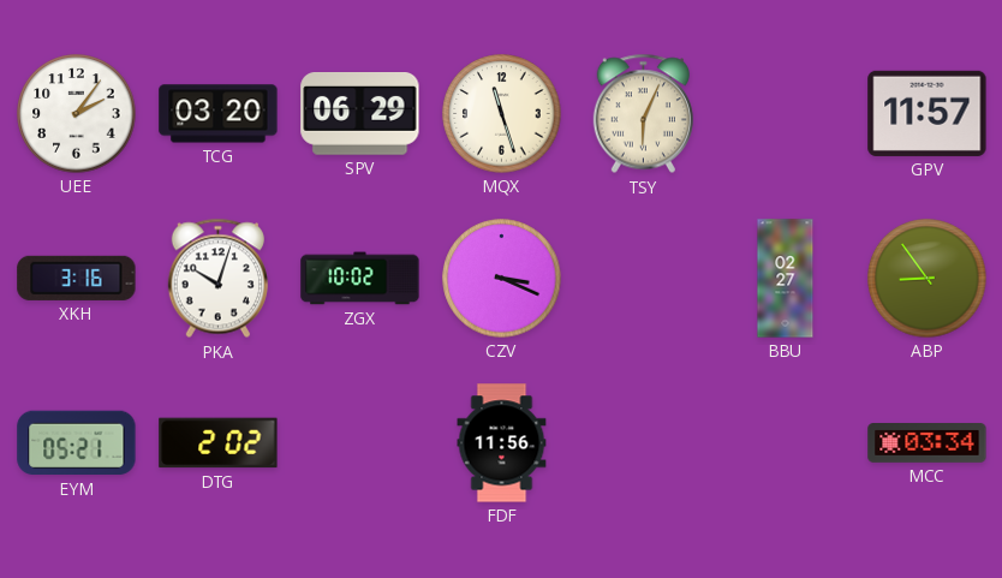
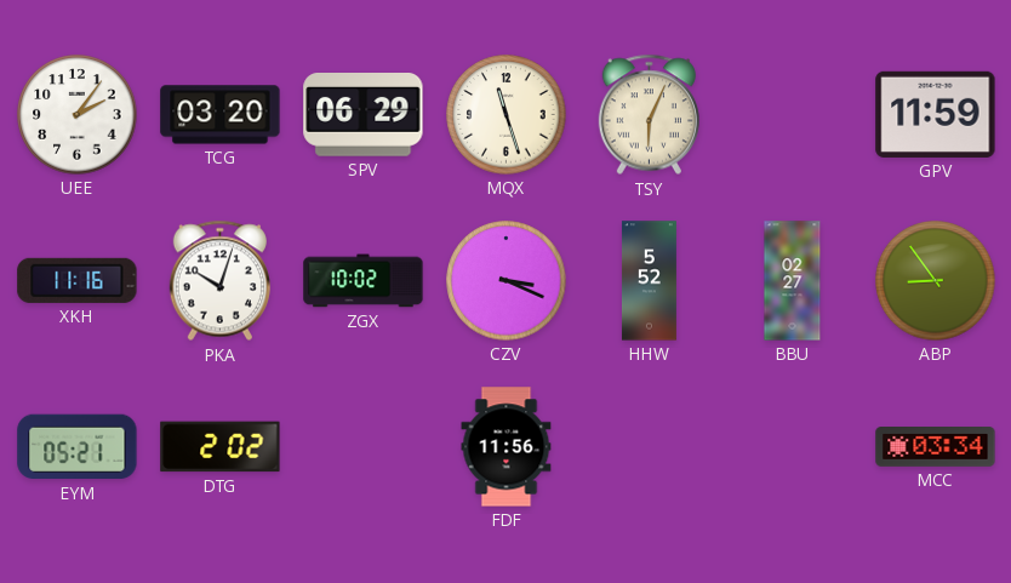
GPV: 11:57 -> 11:59
XKH: 3:16 -> 11:16
HHW: none -> 5:52
